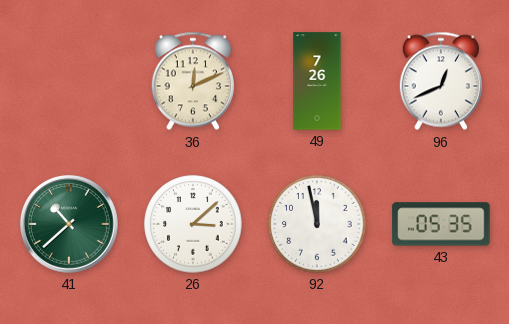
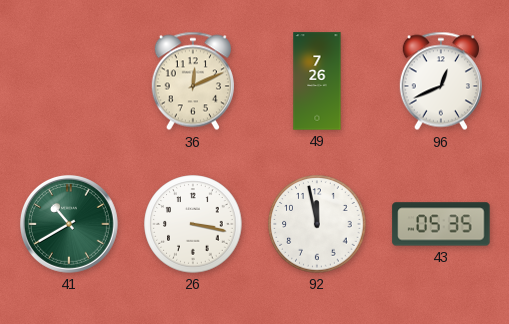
41: 10:38 -> 10:40
26: 3:08 -> 3:17
